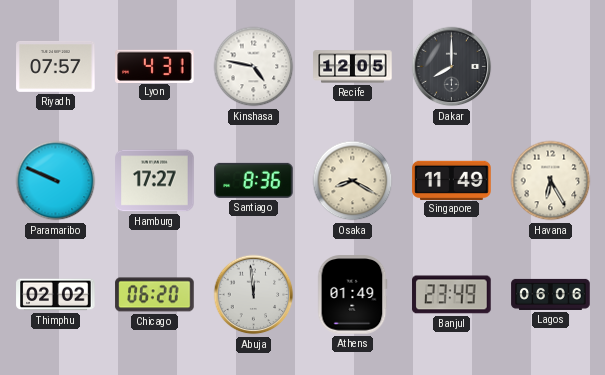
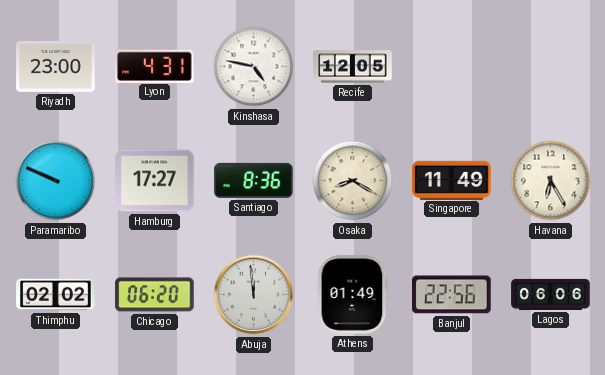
Riyadh: 07:57 -> 23:00
Dakar: 8:00 -> none
Banjul: 23:49 -> 22:56
